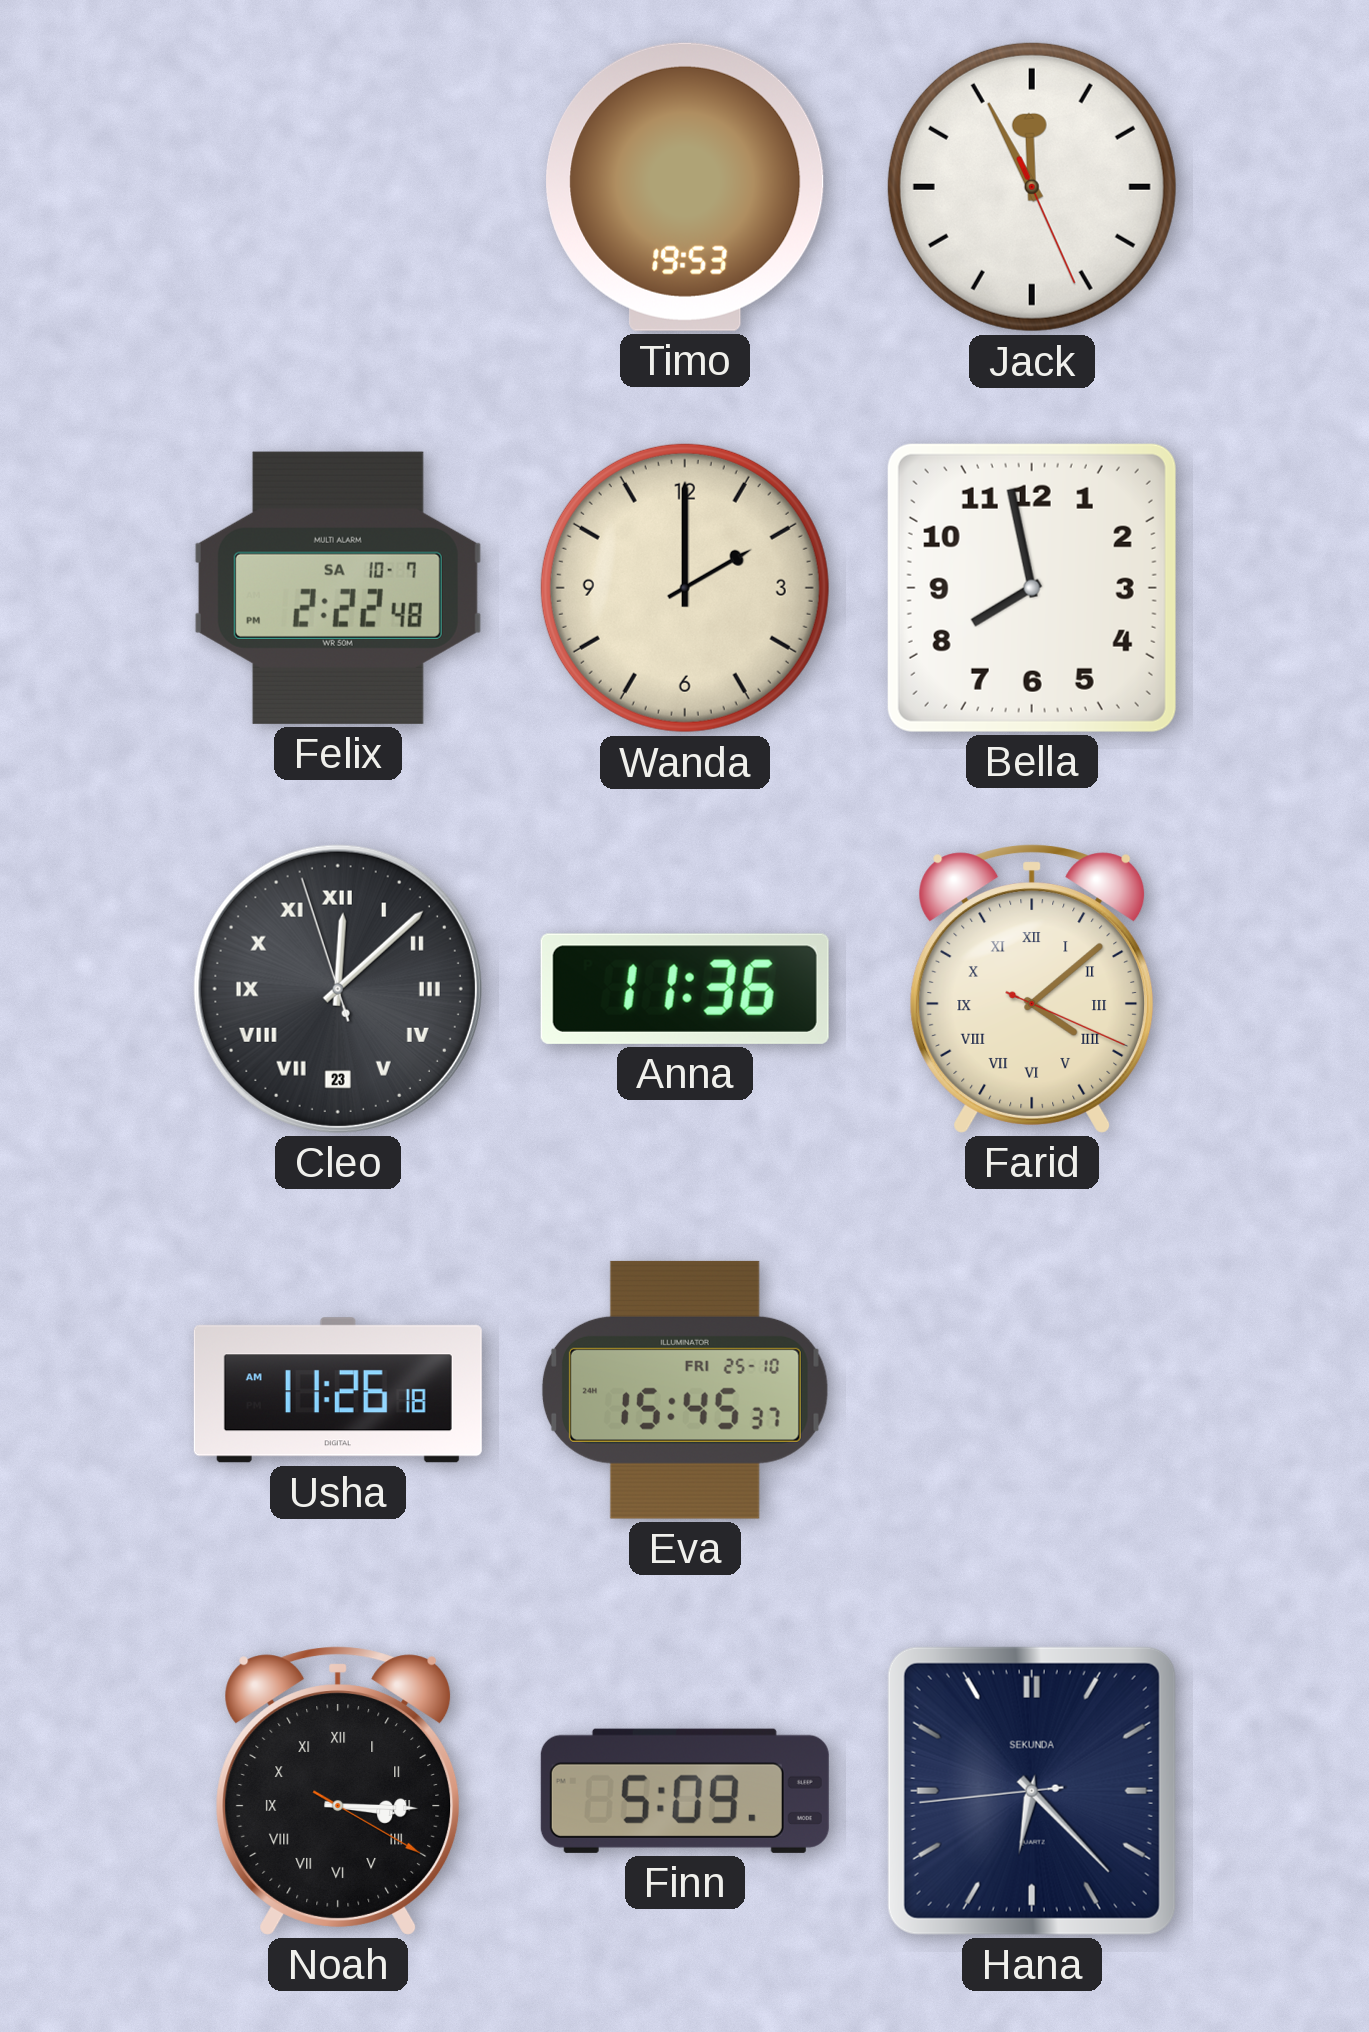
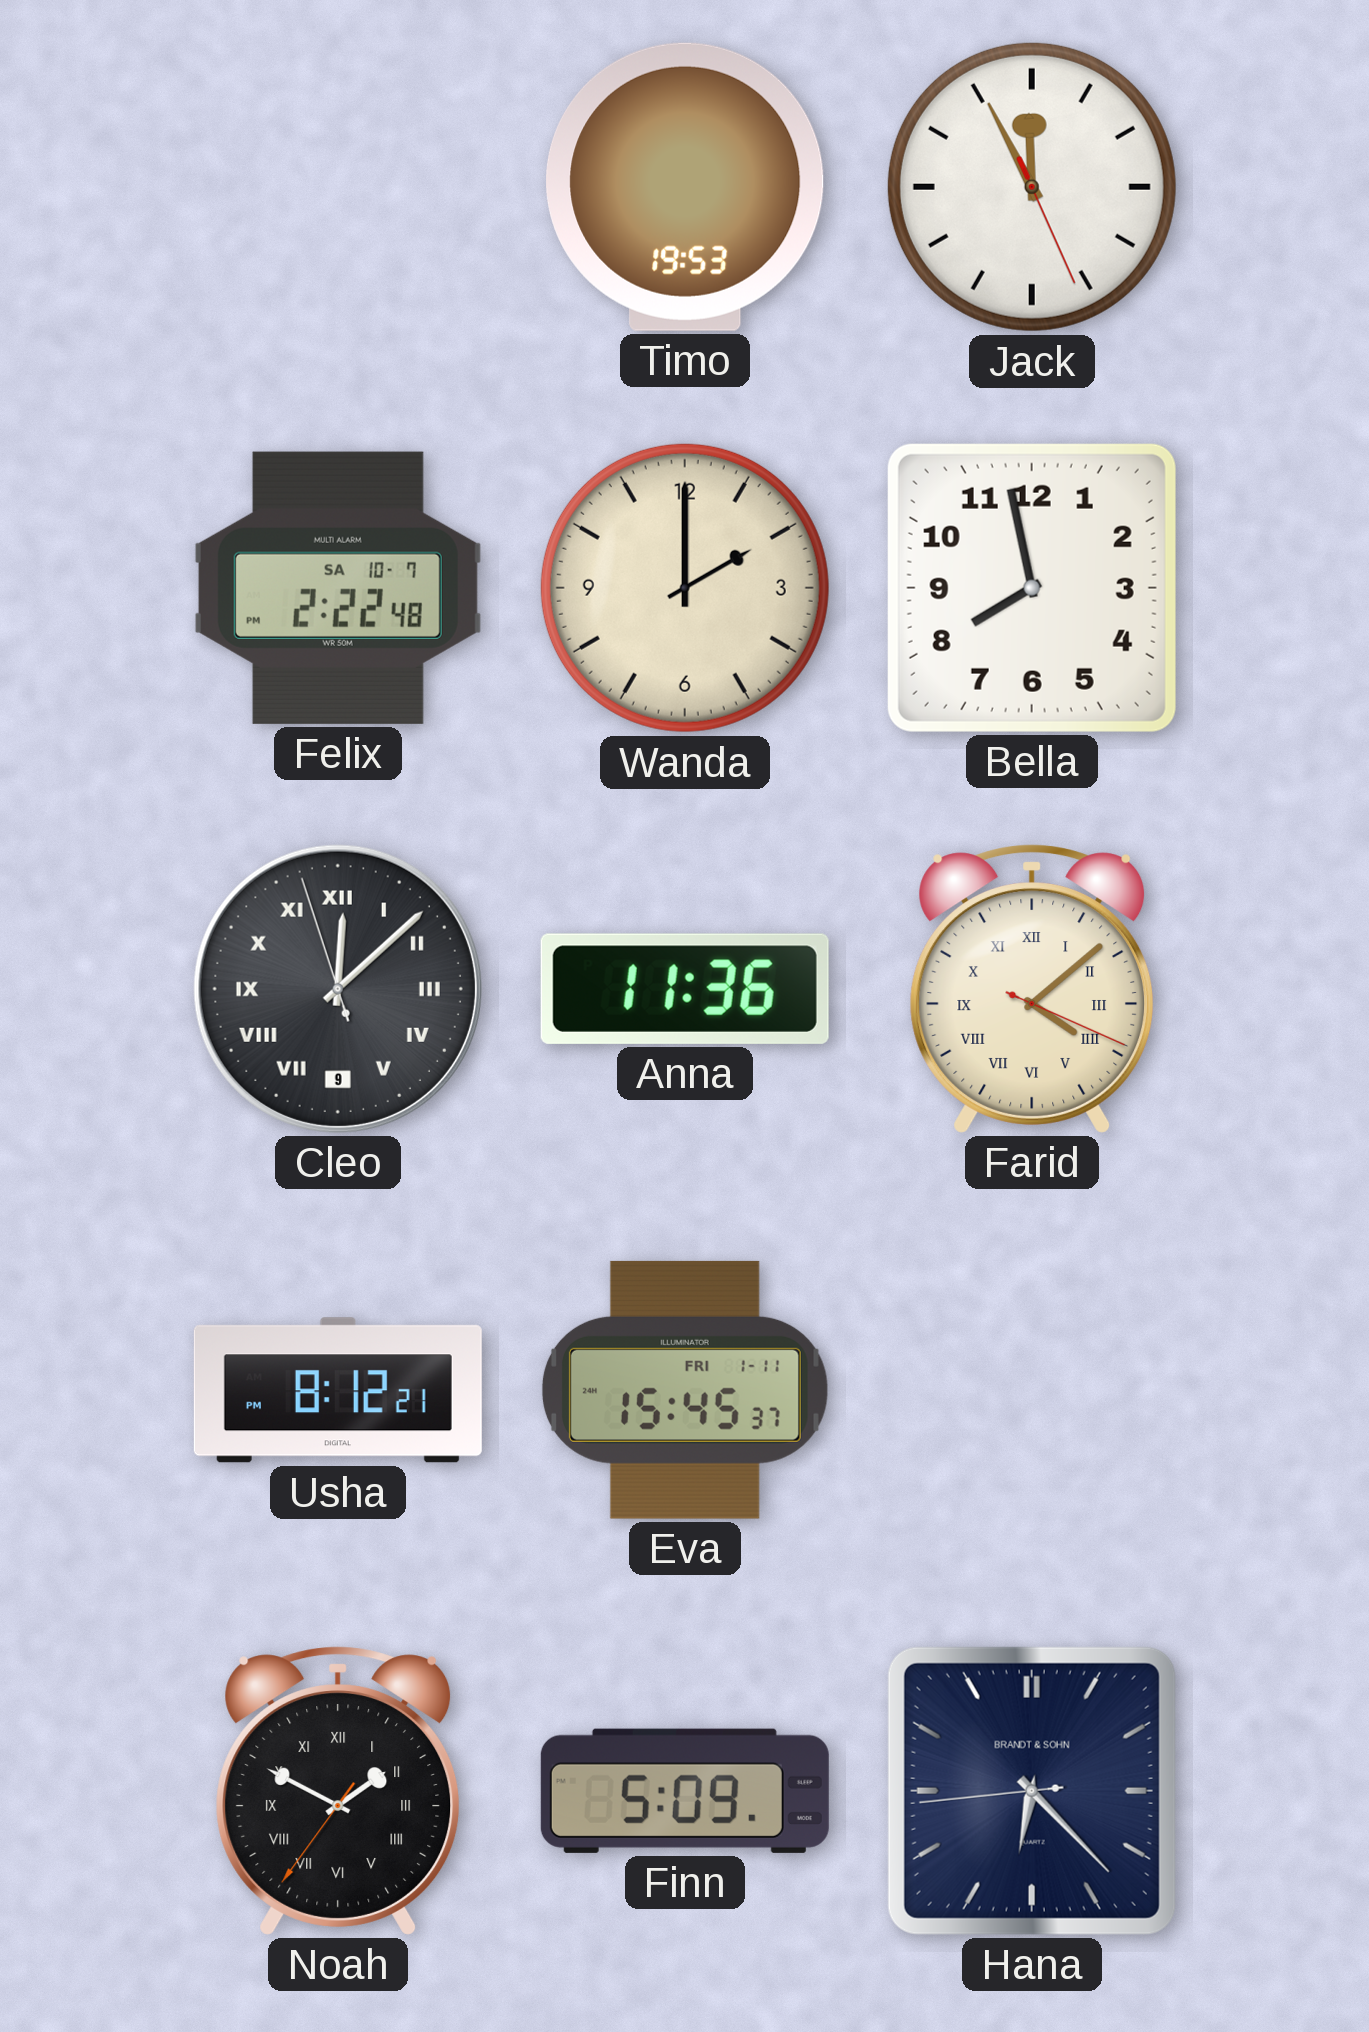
Cleo date: 23 -> 9
Usha: 11:26 -> 8:12
Eva date: FRI 25-10 -> FRI 1-11
Noah: 3:15 -> 1:49
Hana brand: SEKUNDA -> BRANDT & SOHN
